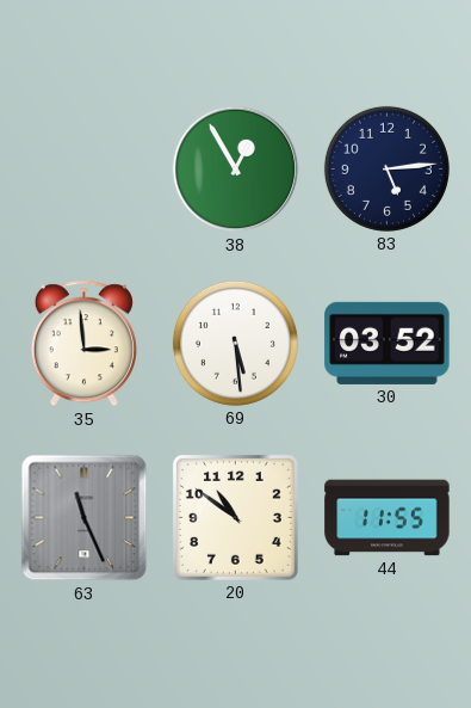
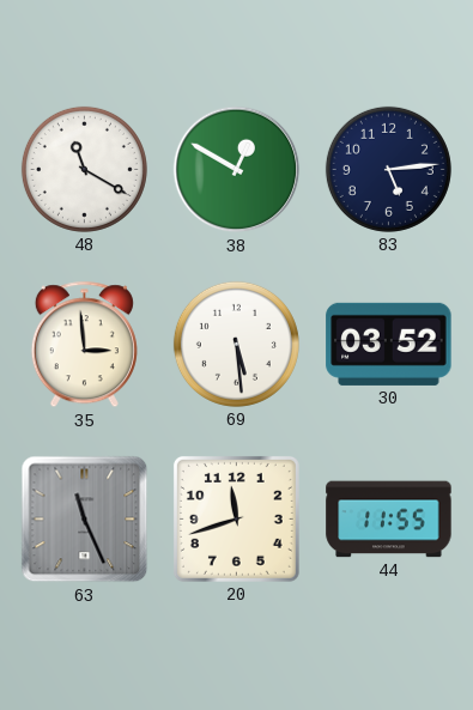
48: none -> 11:20
38: 12:55 -> 12:50
20: 10:51 -> 11:42
